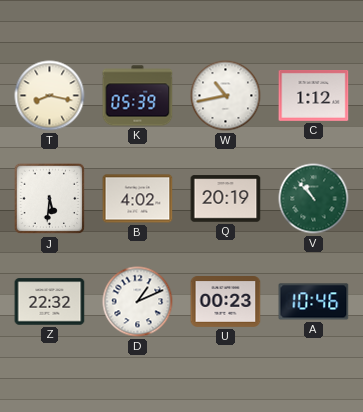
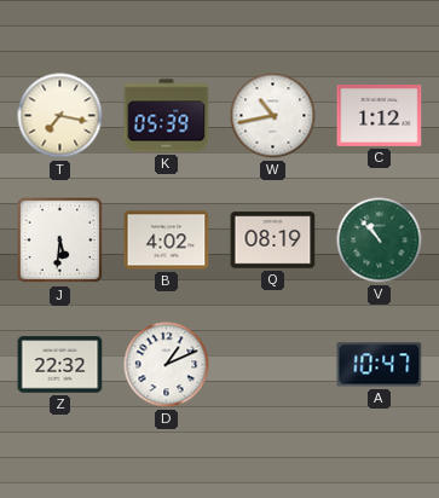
T: 8:17 -> 7:17
Q: 20:19 -> 08:19
U: 00:23 -> none
A: 10:46 -> 10:47
